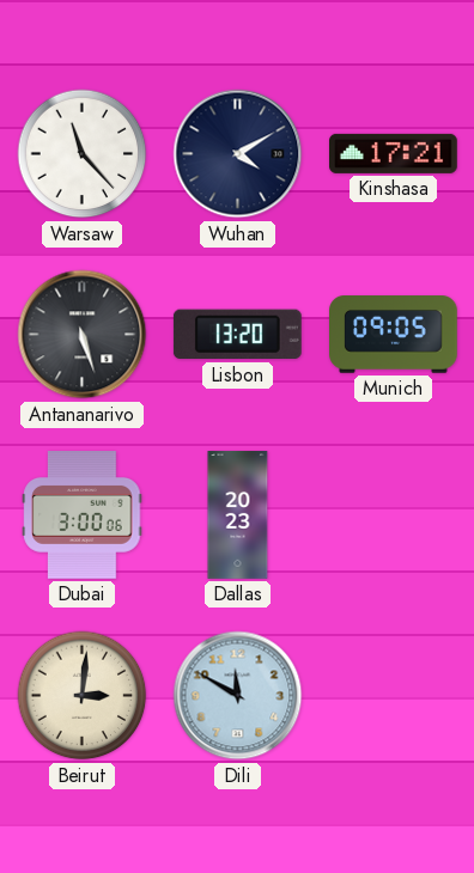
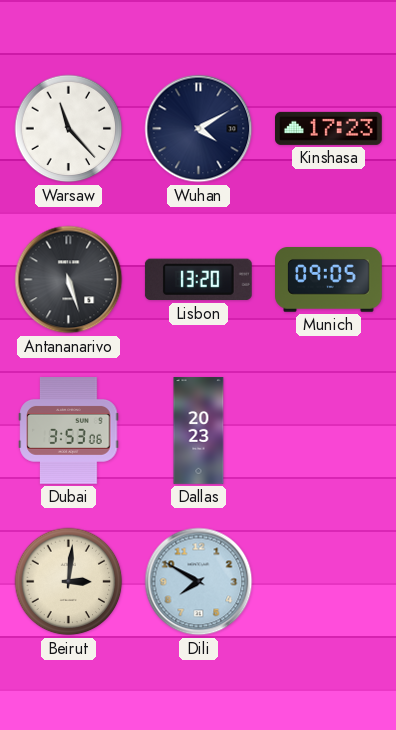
Kinshasa: 17:21 -> 17:23
Dubai: 3:00 -> 3:53
Dili: 11:50 -> 7:50
